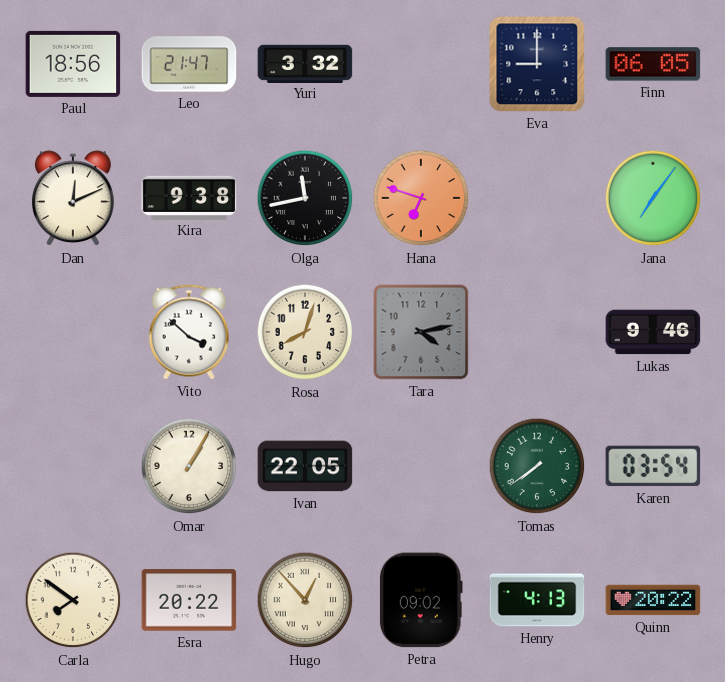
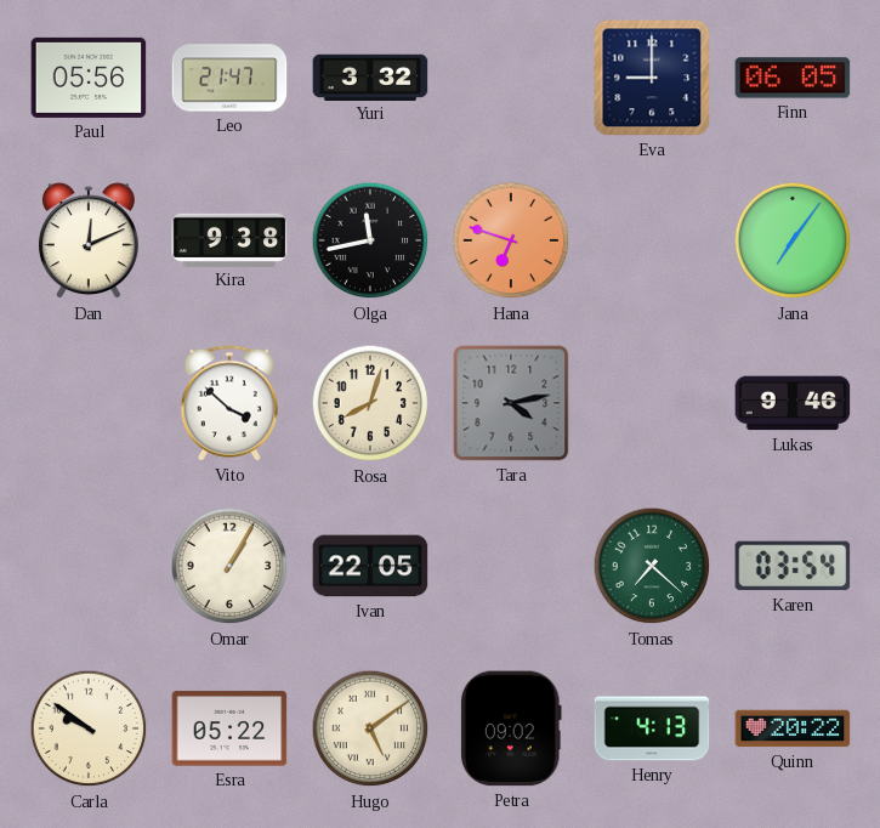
Paul: 18:56 -> 05:56
Tomas: 7:39 -> 7:22
Carla: 7:51 -> 9:51
Esra: 20:22 -> 05:22
Hugo: 12:53 -> 5:09
